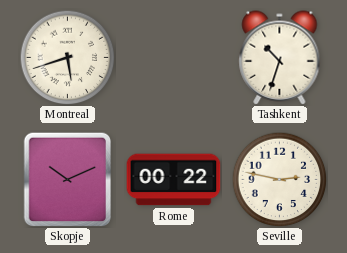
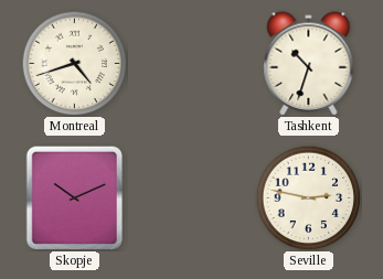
Montreal: 5:42 -> 4:42
Rome: 00:22 -> none
